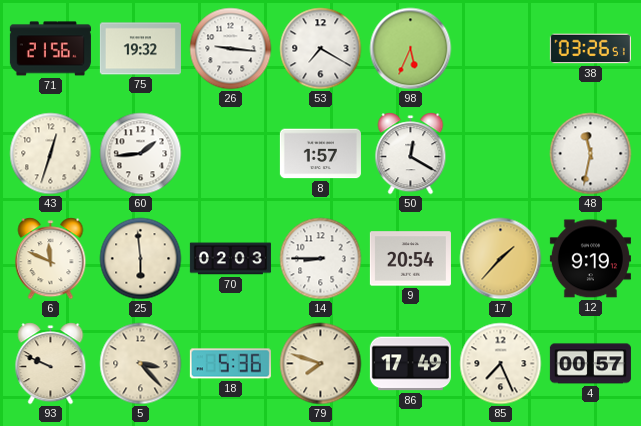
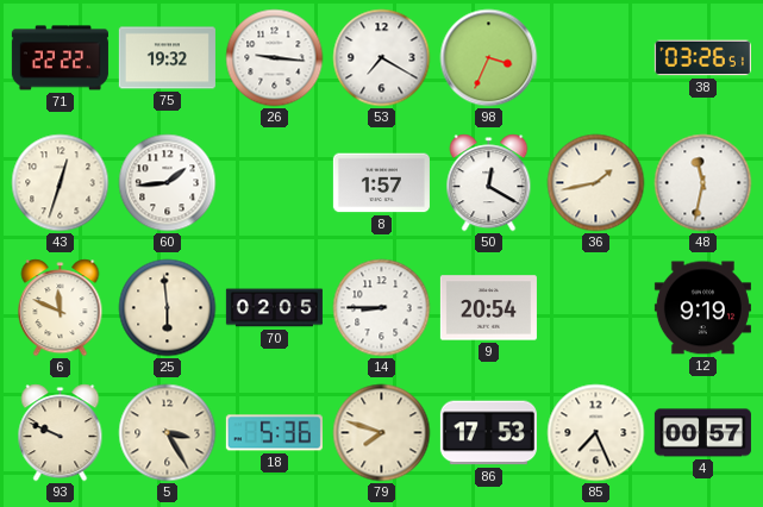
71: 21:56 -> 22:22
98: 5:34 -> 3:34
36: none -> 1:43
70: 02:03 -> 02:05
17: 1:37 -> none
5: 3:23 -> 3:25
86: 17:49 -> 17:53
